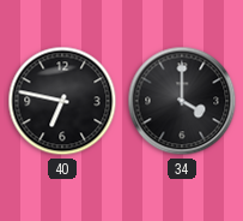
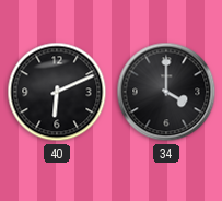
40: 6:47 -> 6:11
